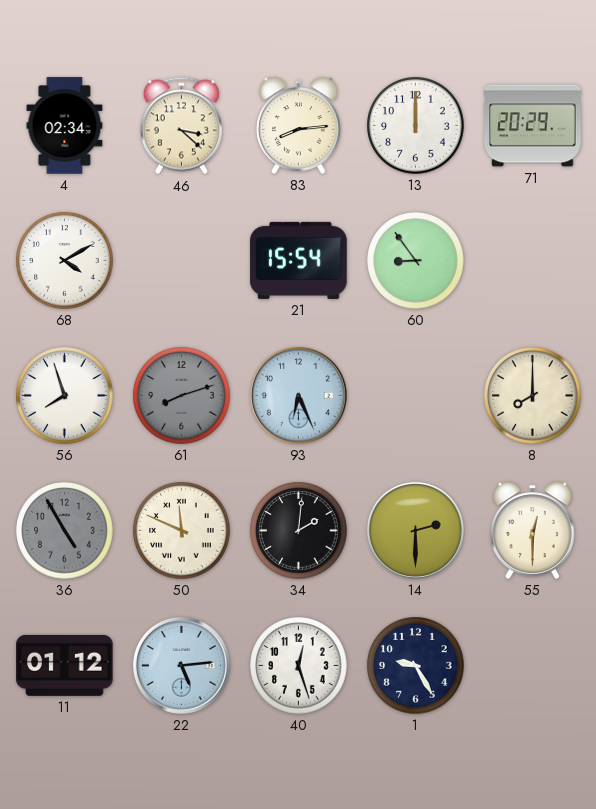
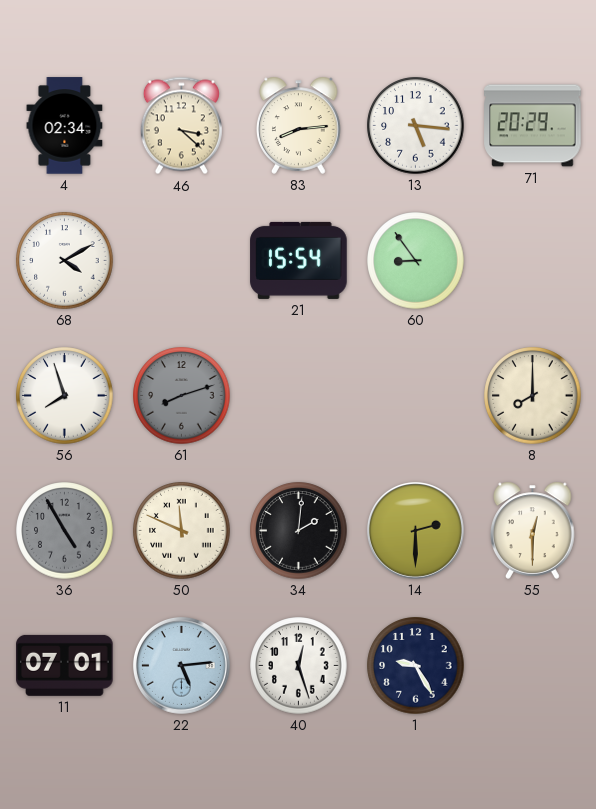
13: 12:00 -> 5:16
93: 6:26 -> none
11: 01:12 -> 07:01
